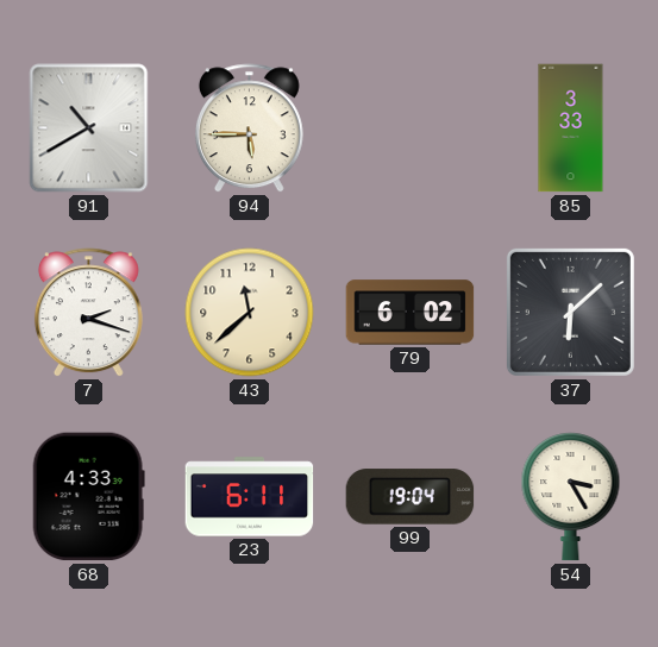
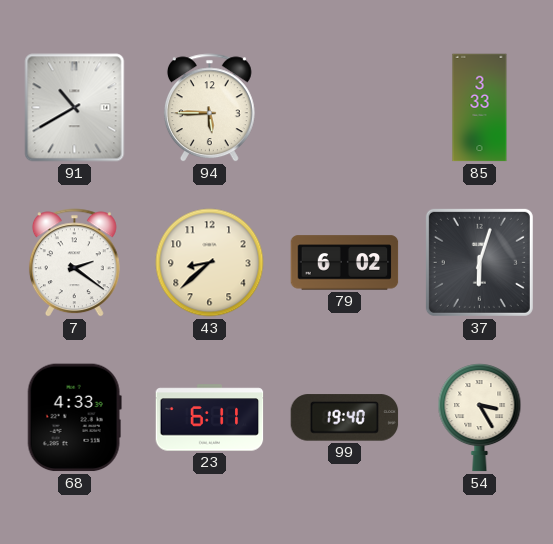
7: 2:18 -> 2:21
43: 11:38 -> 8:38
37: 6:08 -> 6:03
99: 19:04 -> 19:40
